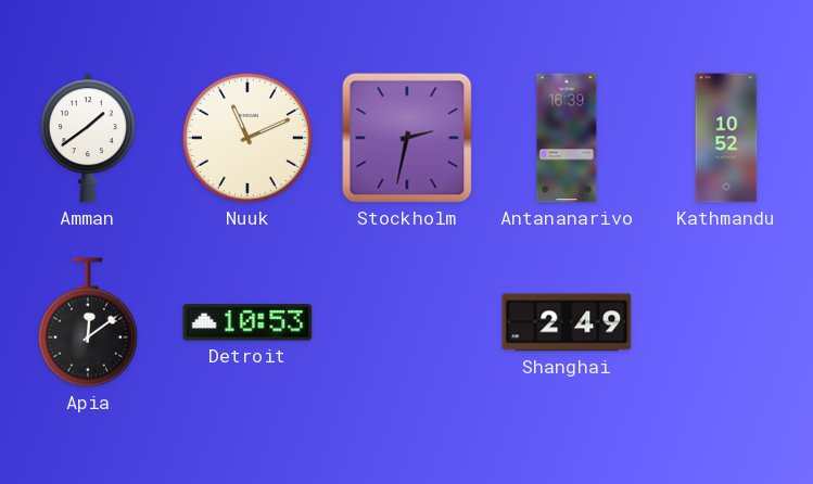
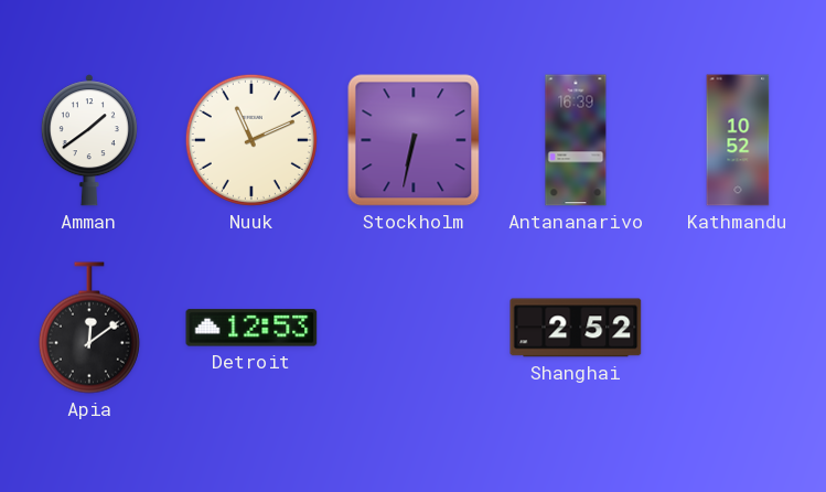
Stockholm: 2:32 -> 6:32
Detroit: 10:53 -> 12:53
Shanghai: 2:49 -> 2:52
